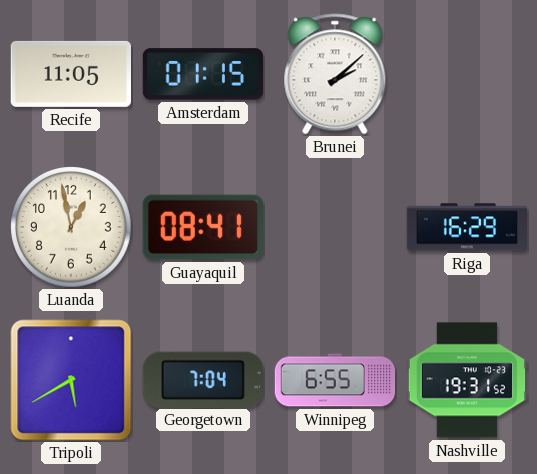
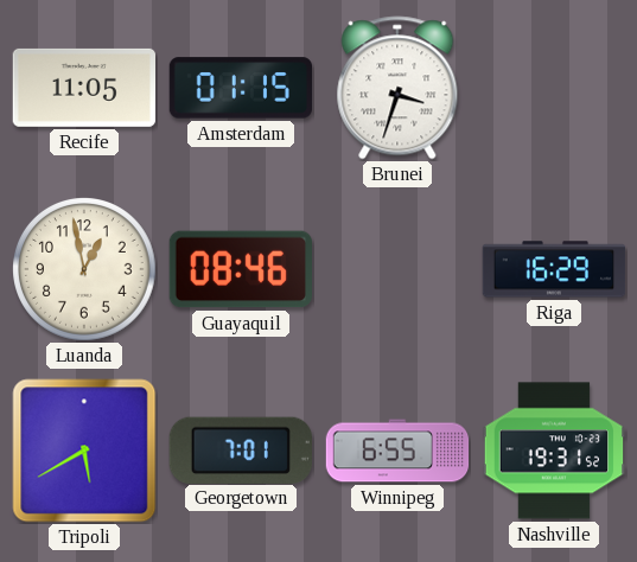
Brunei: 2:08 -> 3:33
Guayaquil: 08:41 -> 08:46
Georgetown: 7:04 -> 7:01
